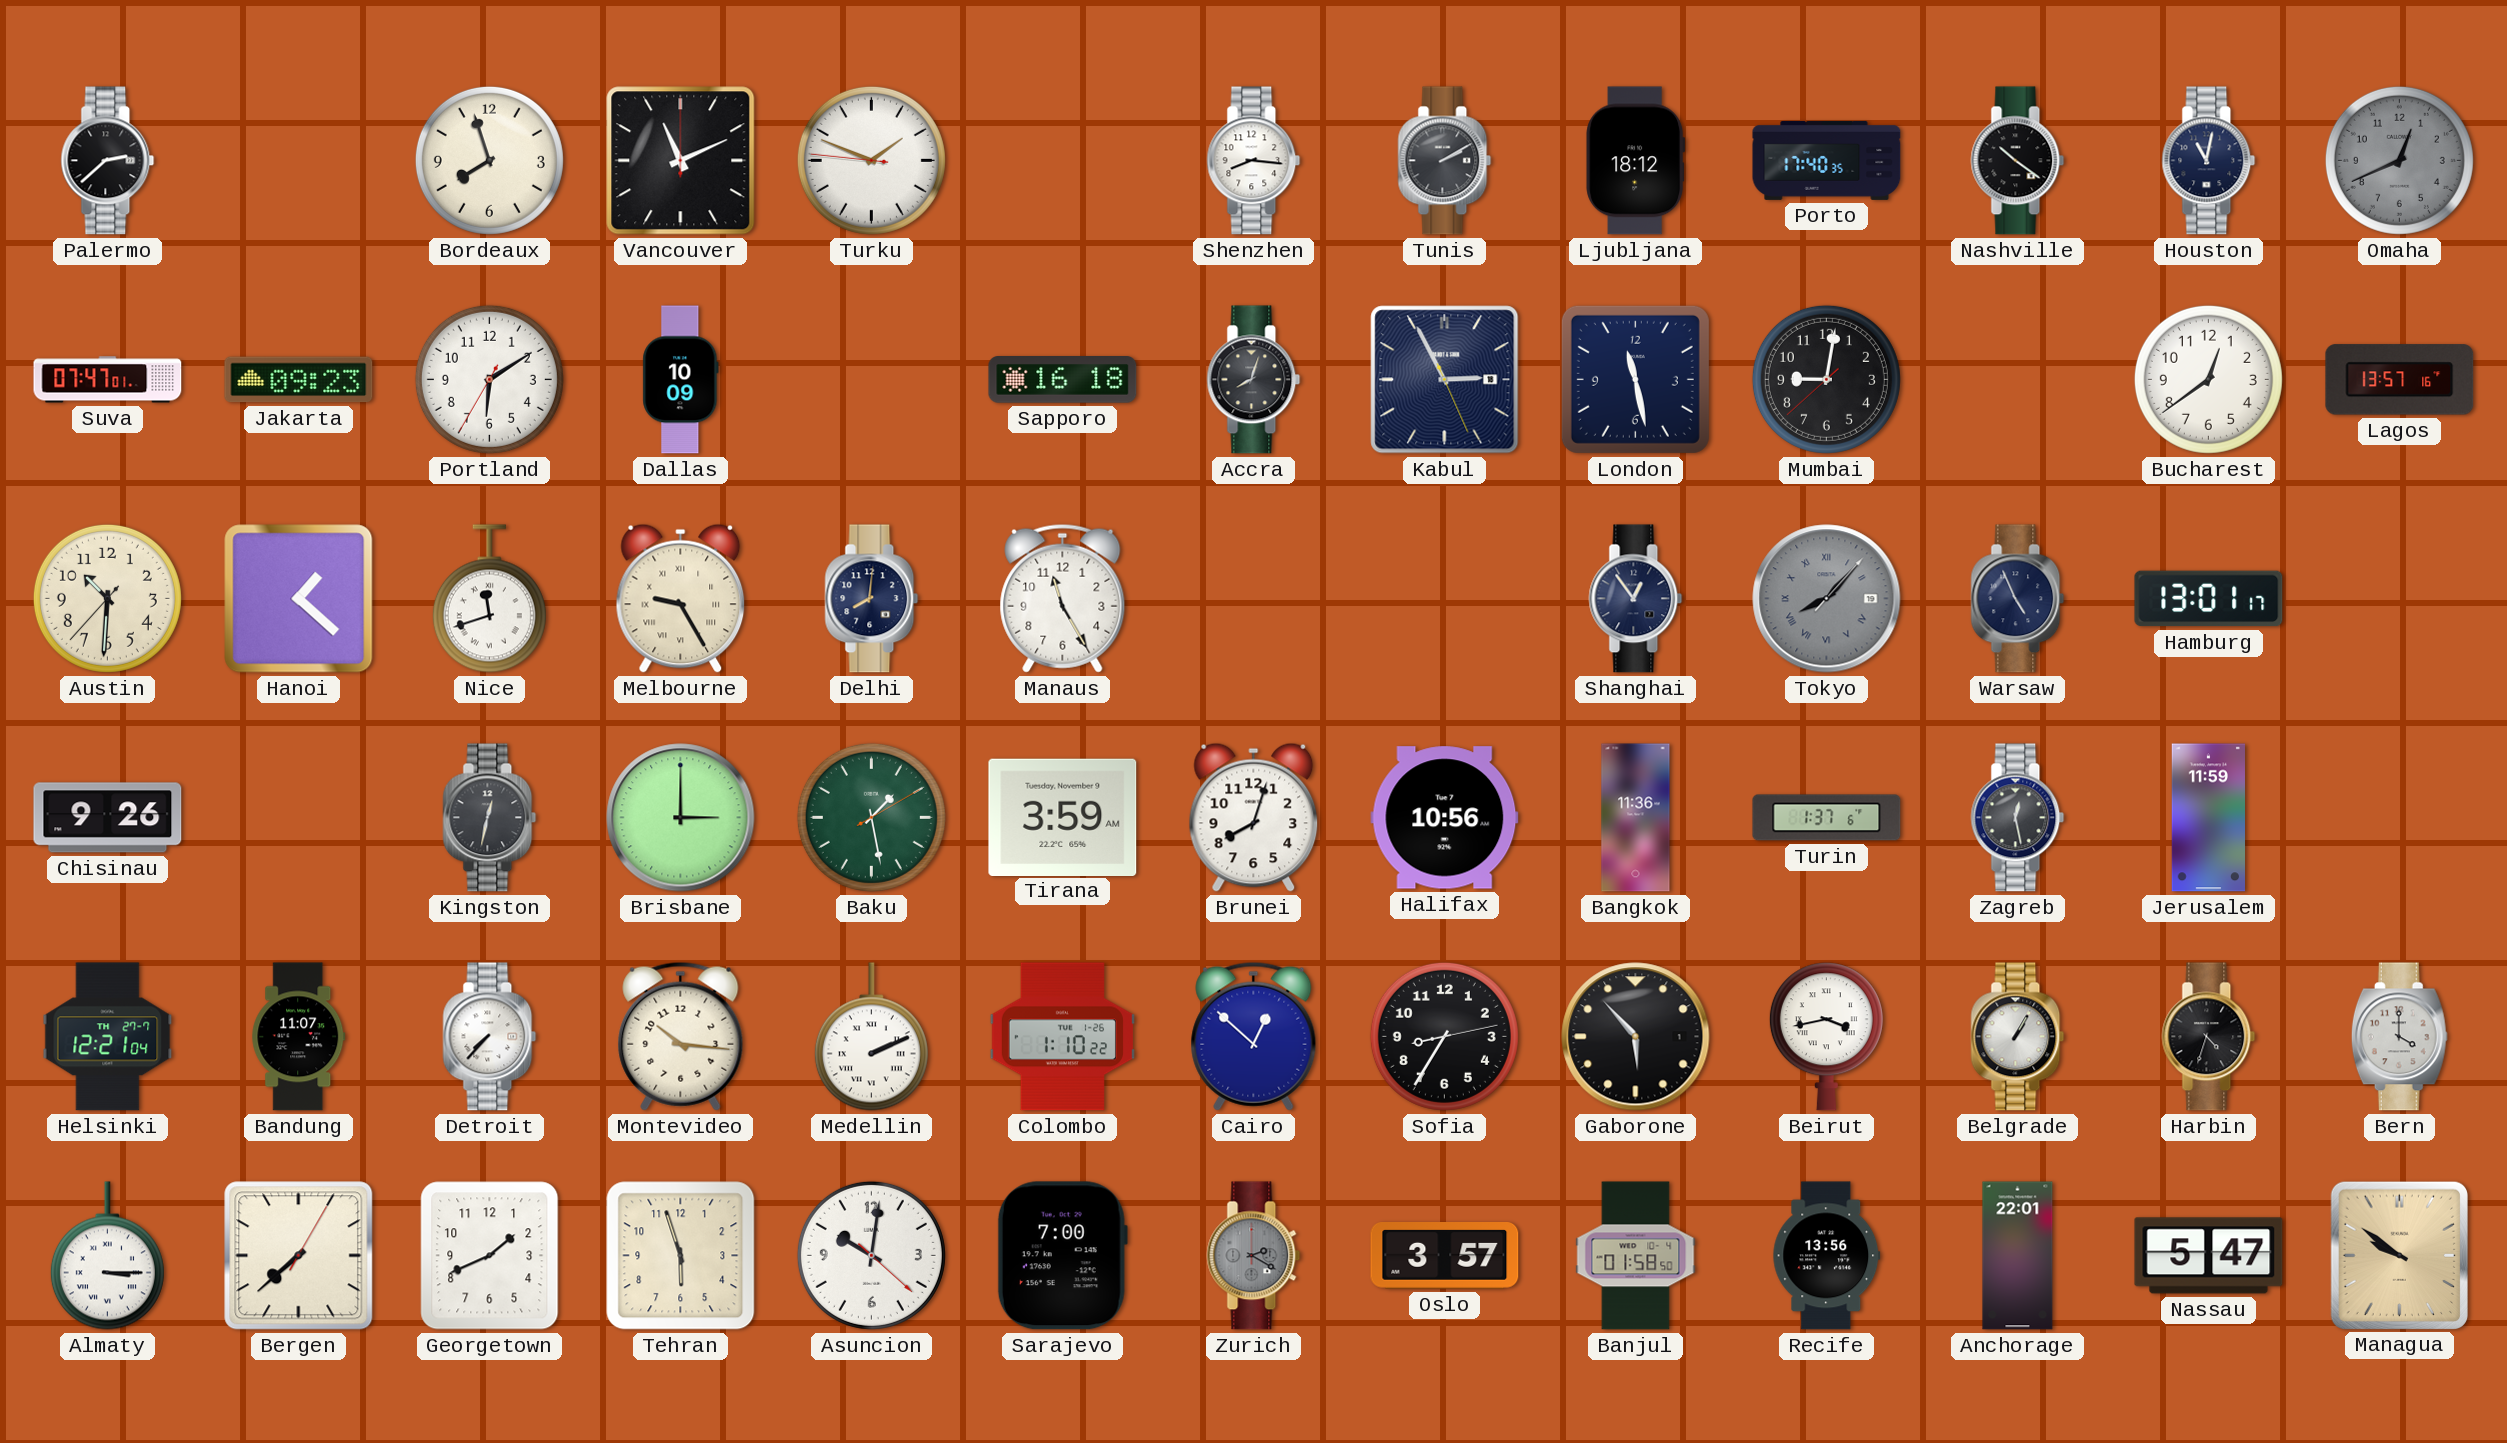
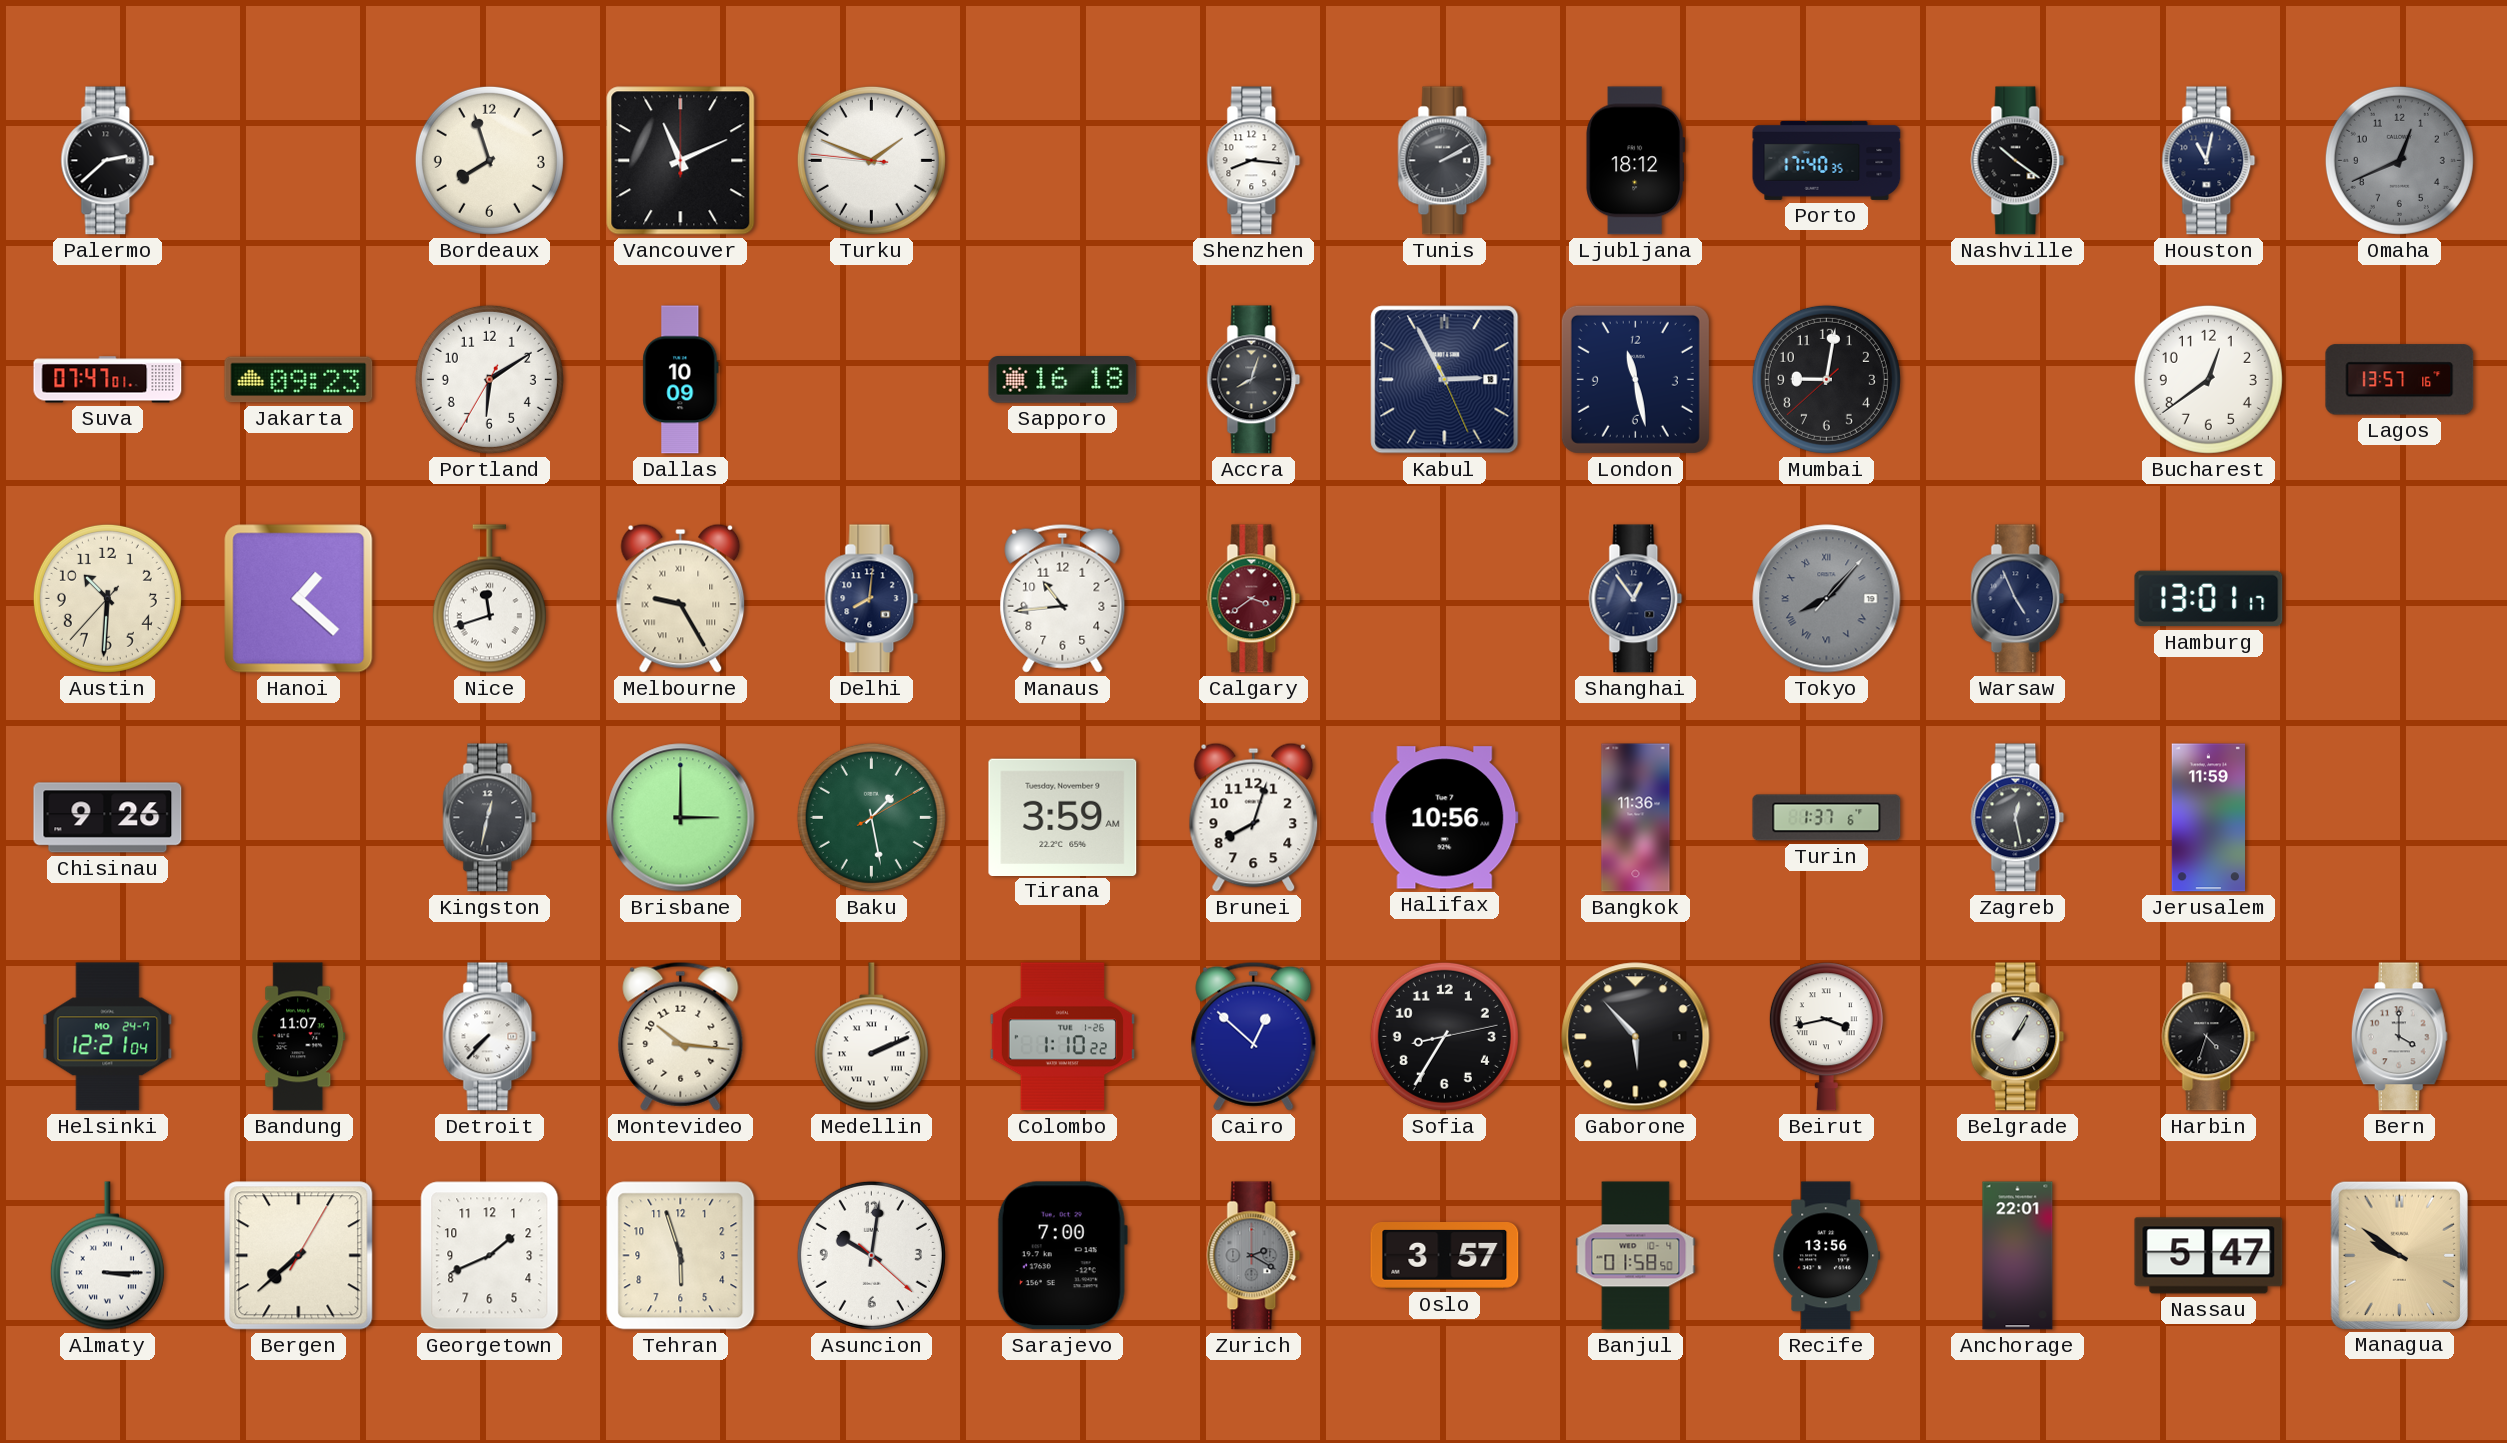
Manaus: 11:25 -> 10:44
Calgary: none -> 3:39
Helsinki date: TH 27-7 -> MO 24-7
